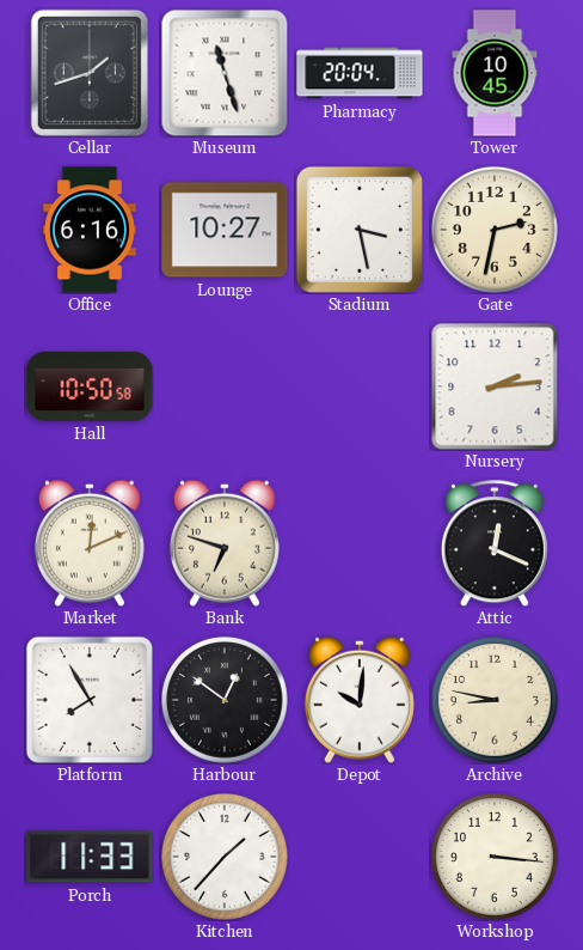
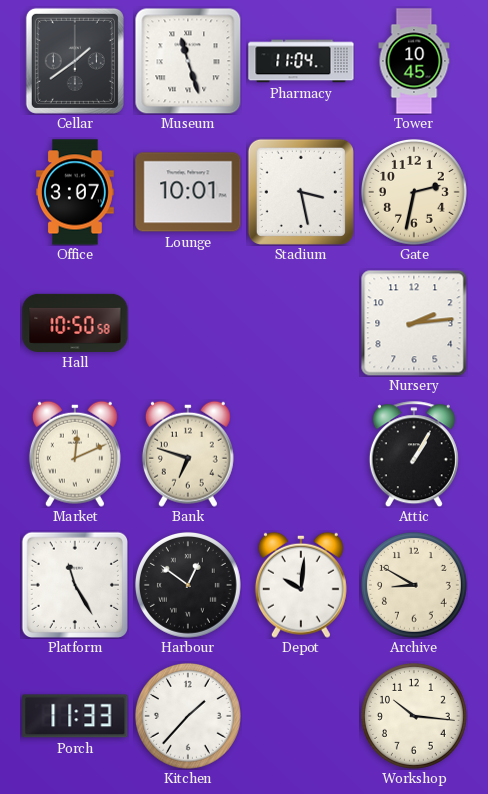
Cellar: 1:42 -> 1:39
Pharmacy: 20:04 -> 11:04
Office: 6:16 -> 3:07
Lounge: 10:27 -> 10:01
Attic: 12:19 -> 1:05
Platform: 7:55 -> 11:25
Archive: 8:47 -> 8:50
Workshop: 3:16 -> 10:16
